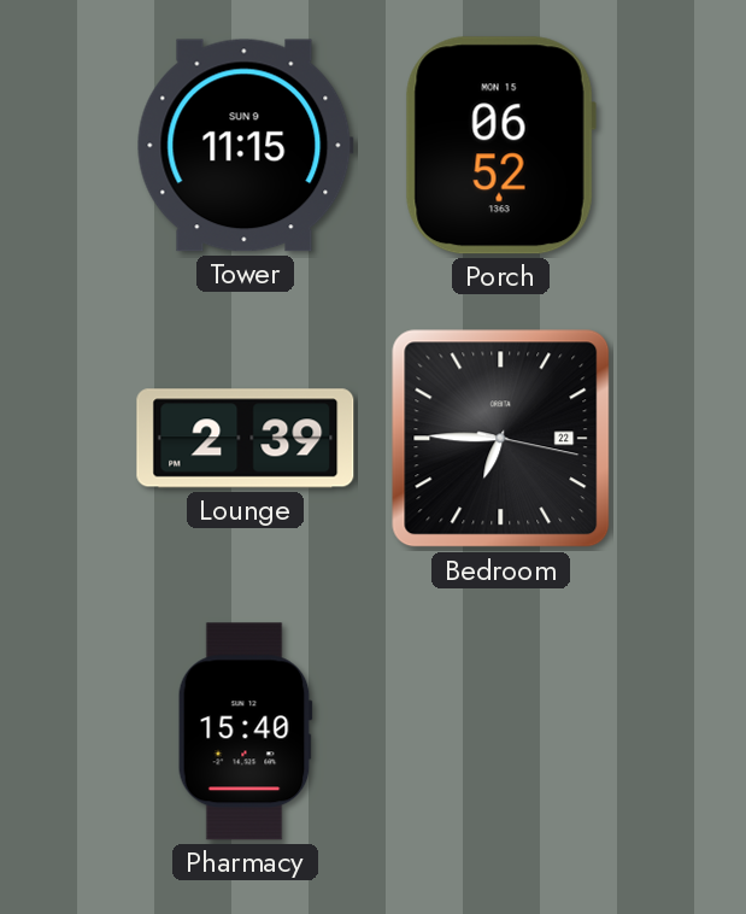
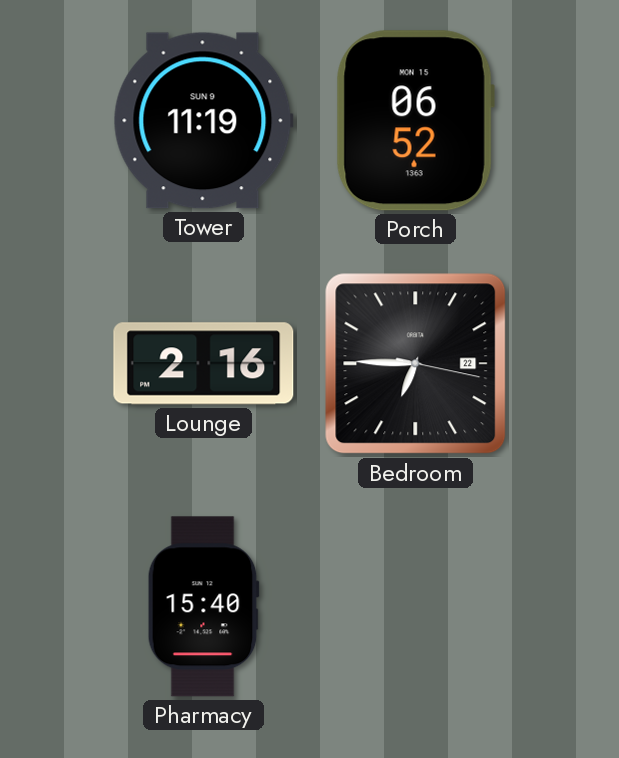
Tower: 11:15 -> 11:19
Lounge: 2:39 -> 2:16
